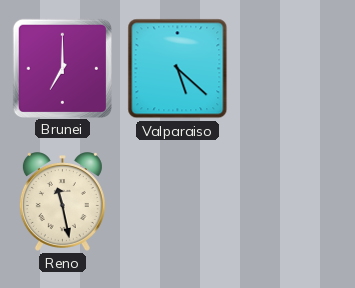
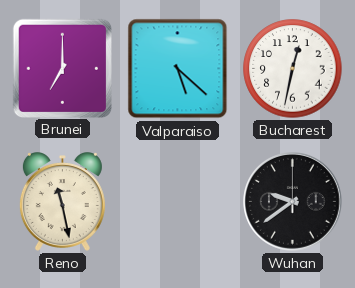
Bucharest: none -> 12:32
Wuhan: none -> 9:39
